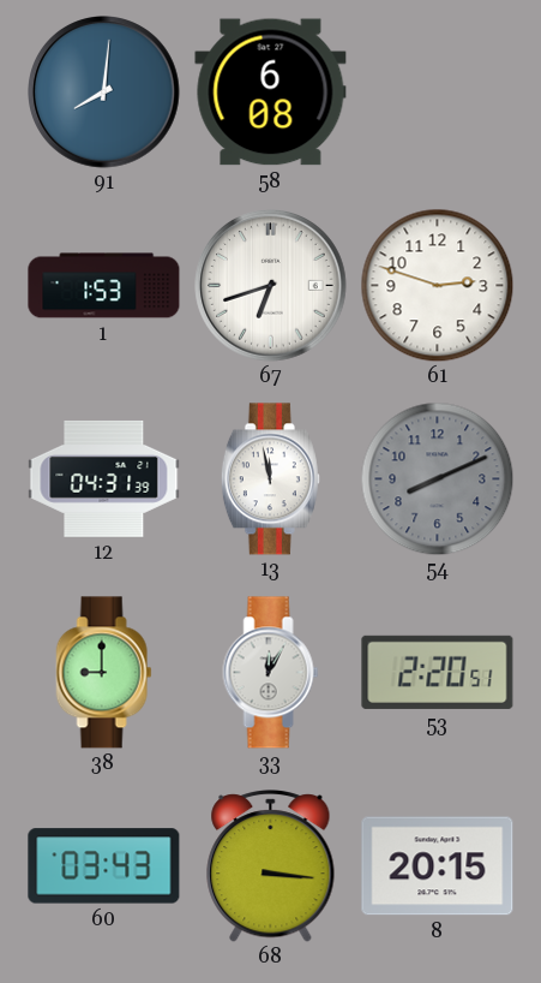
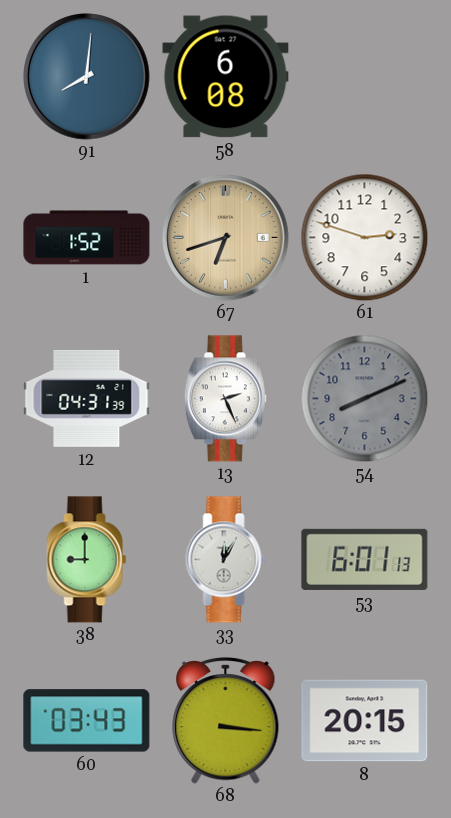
1: 1:53 -> 1:52
67 dial: white -> champagne
13: 11:58 -> 2:26
53: 2:20 -> 6:01
